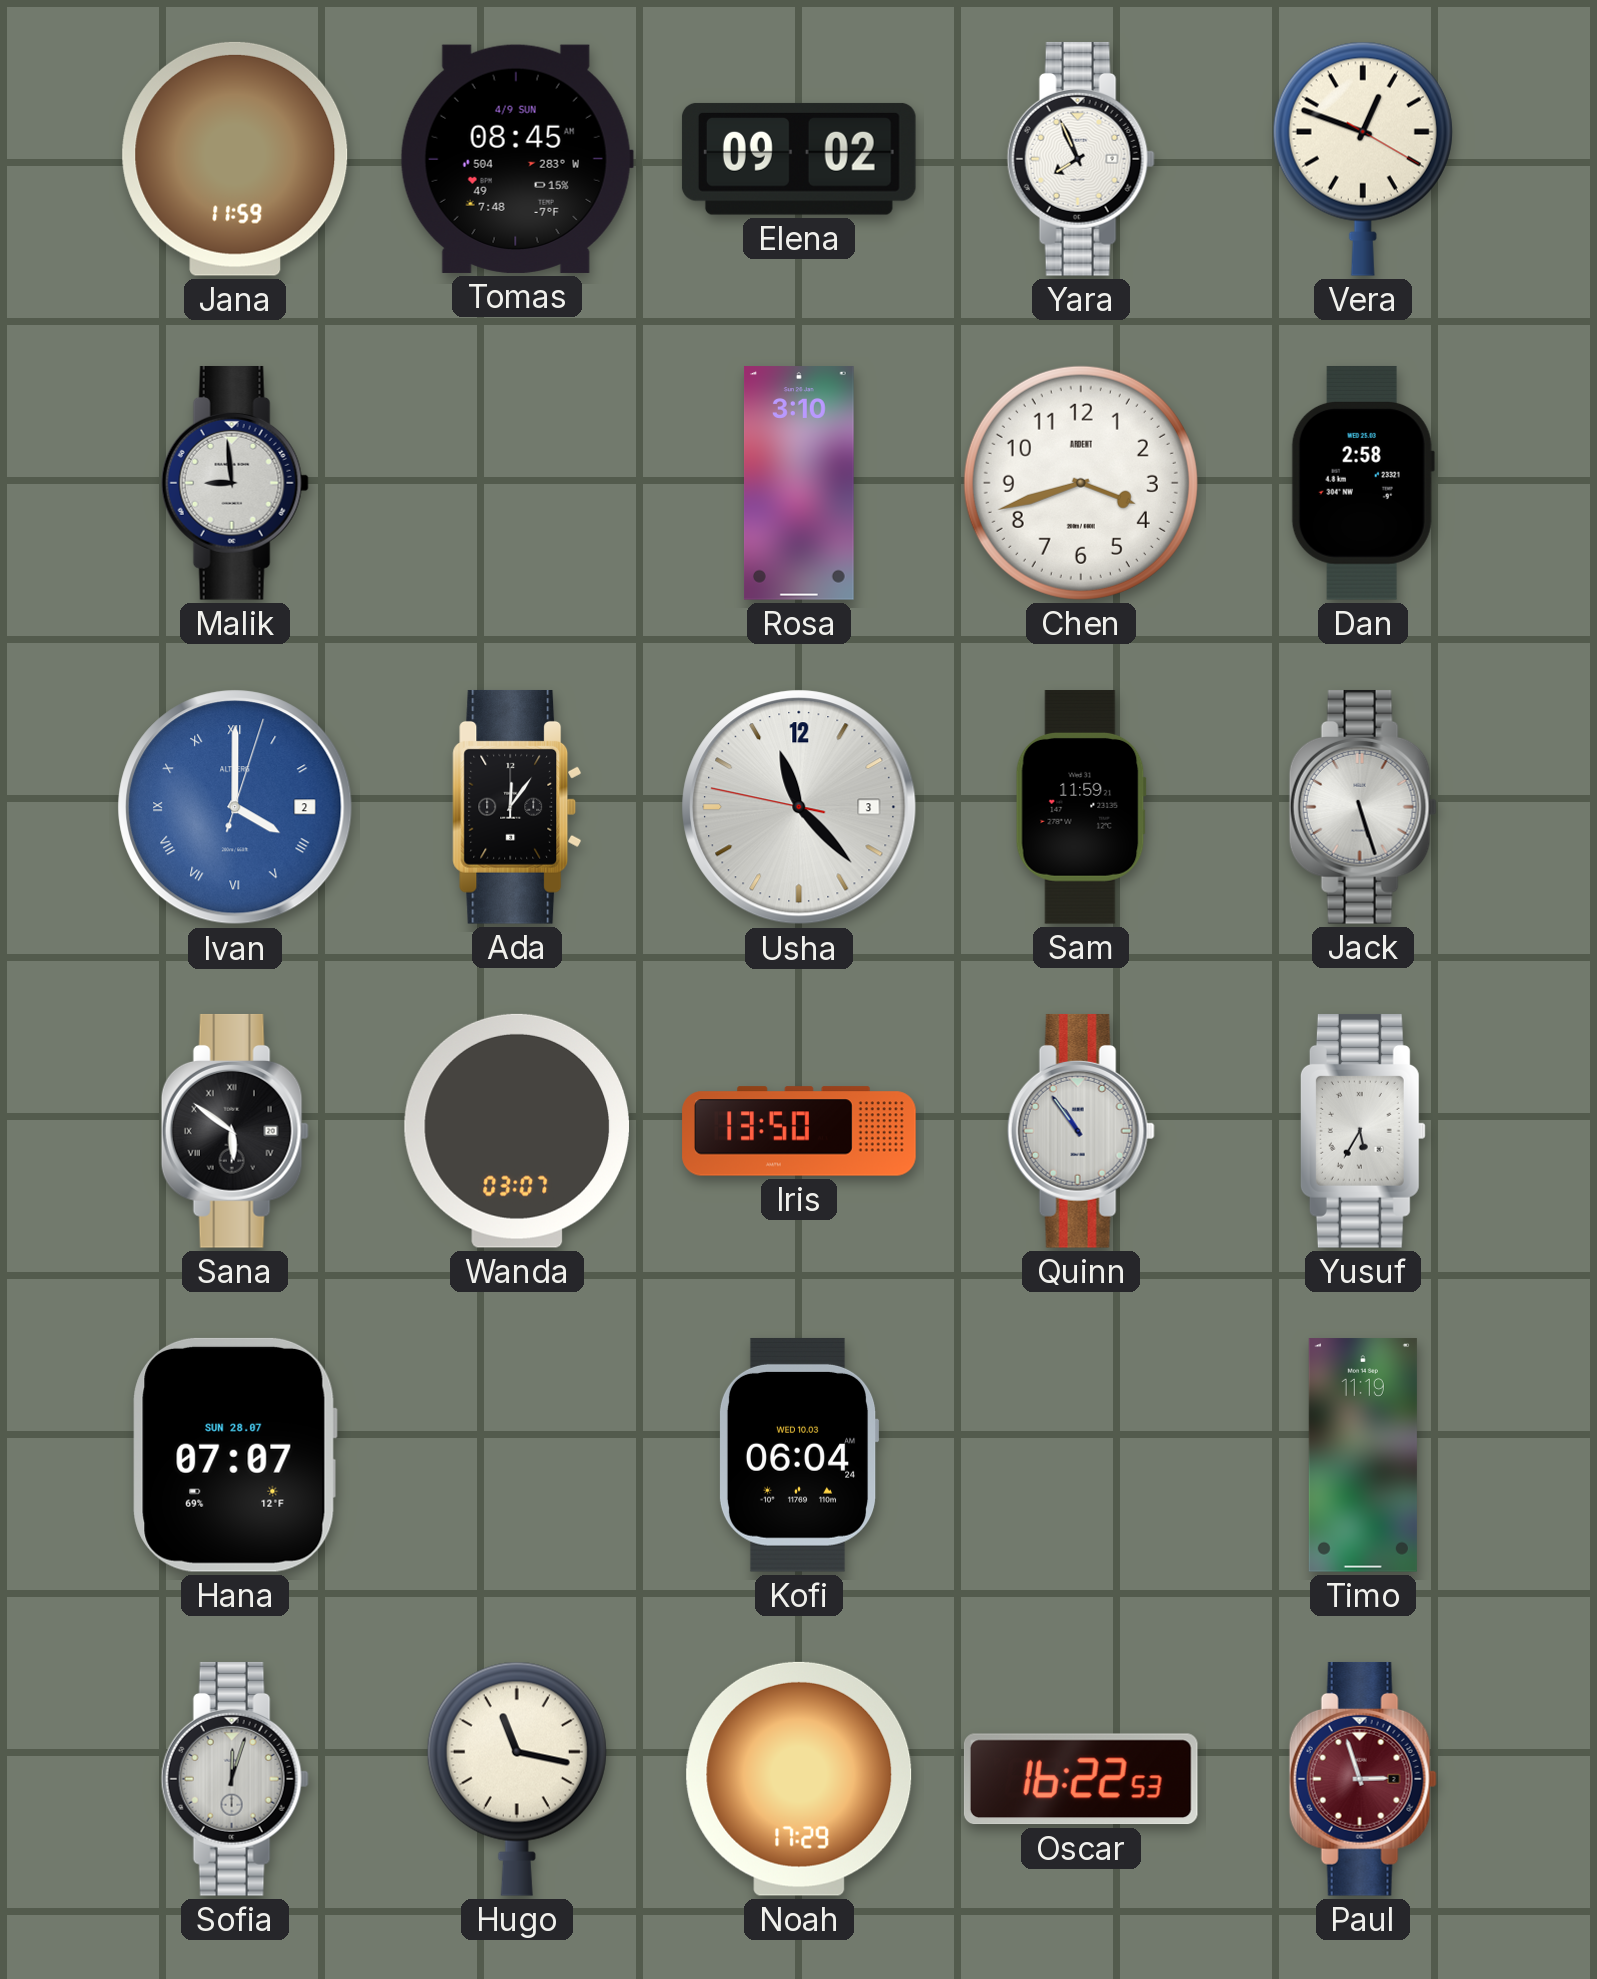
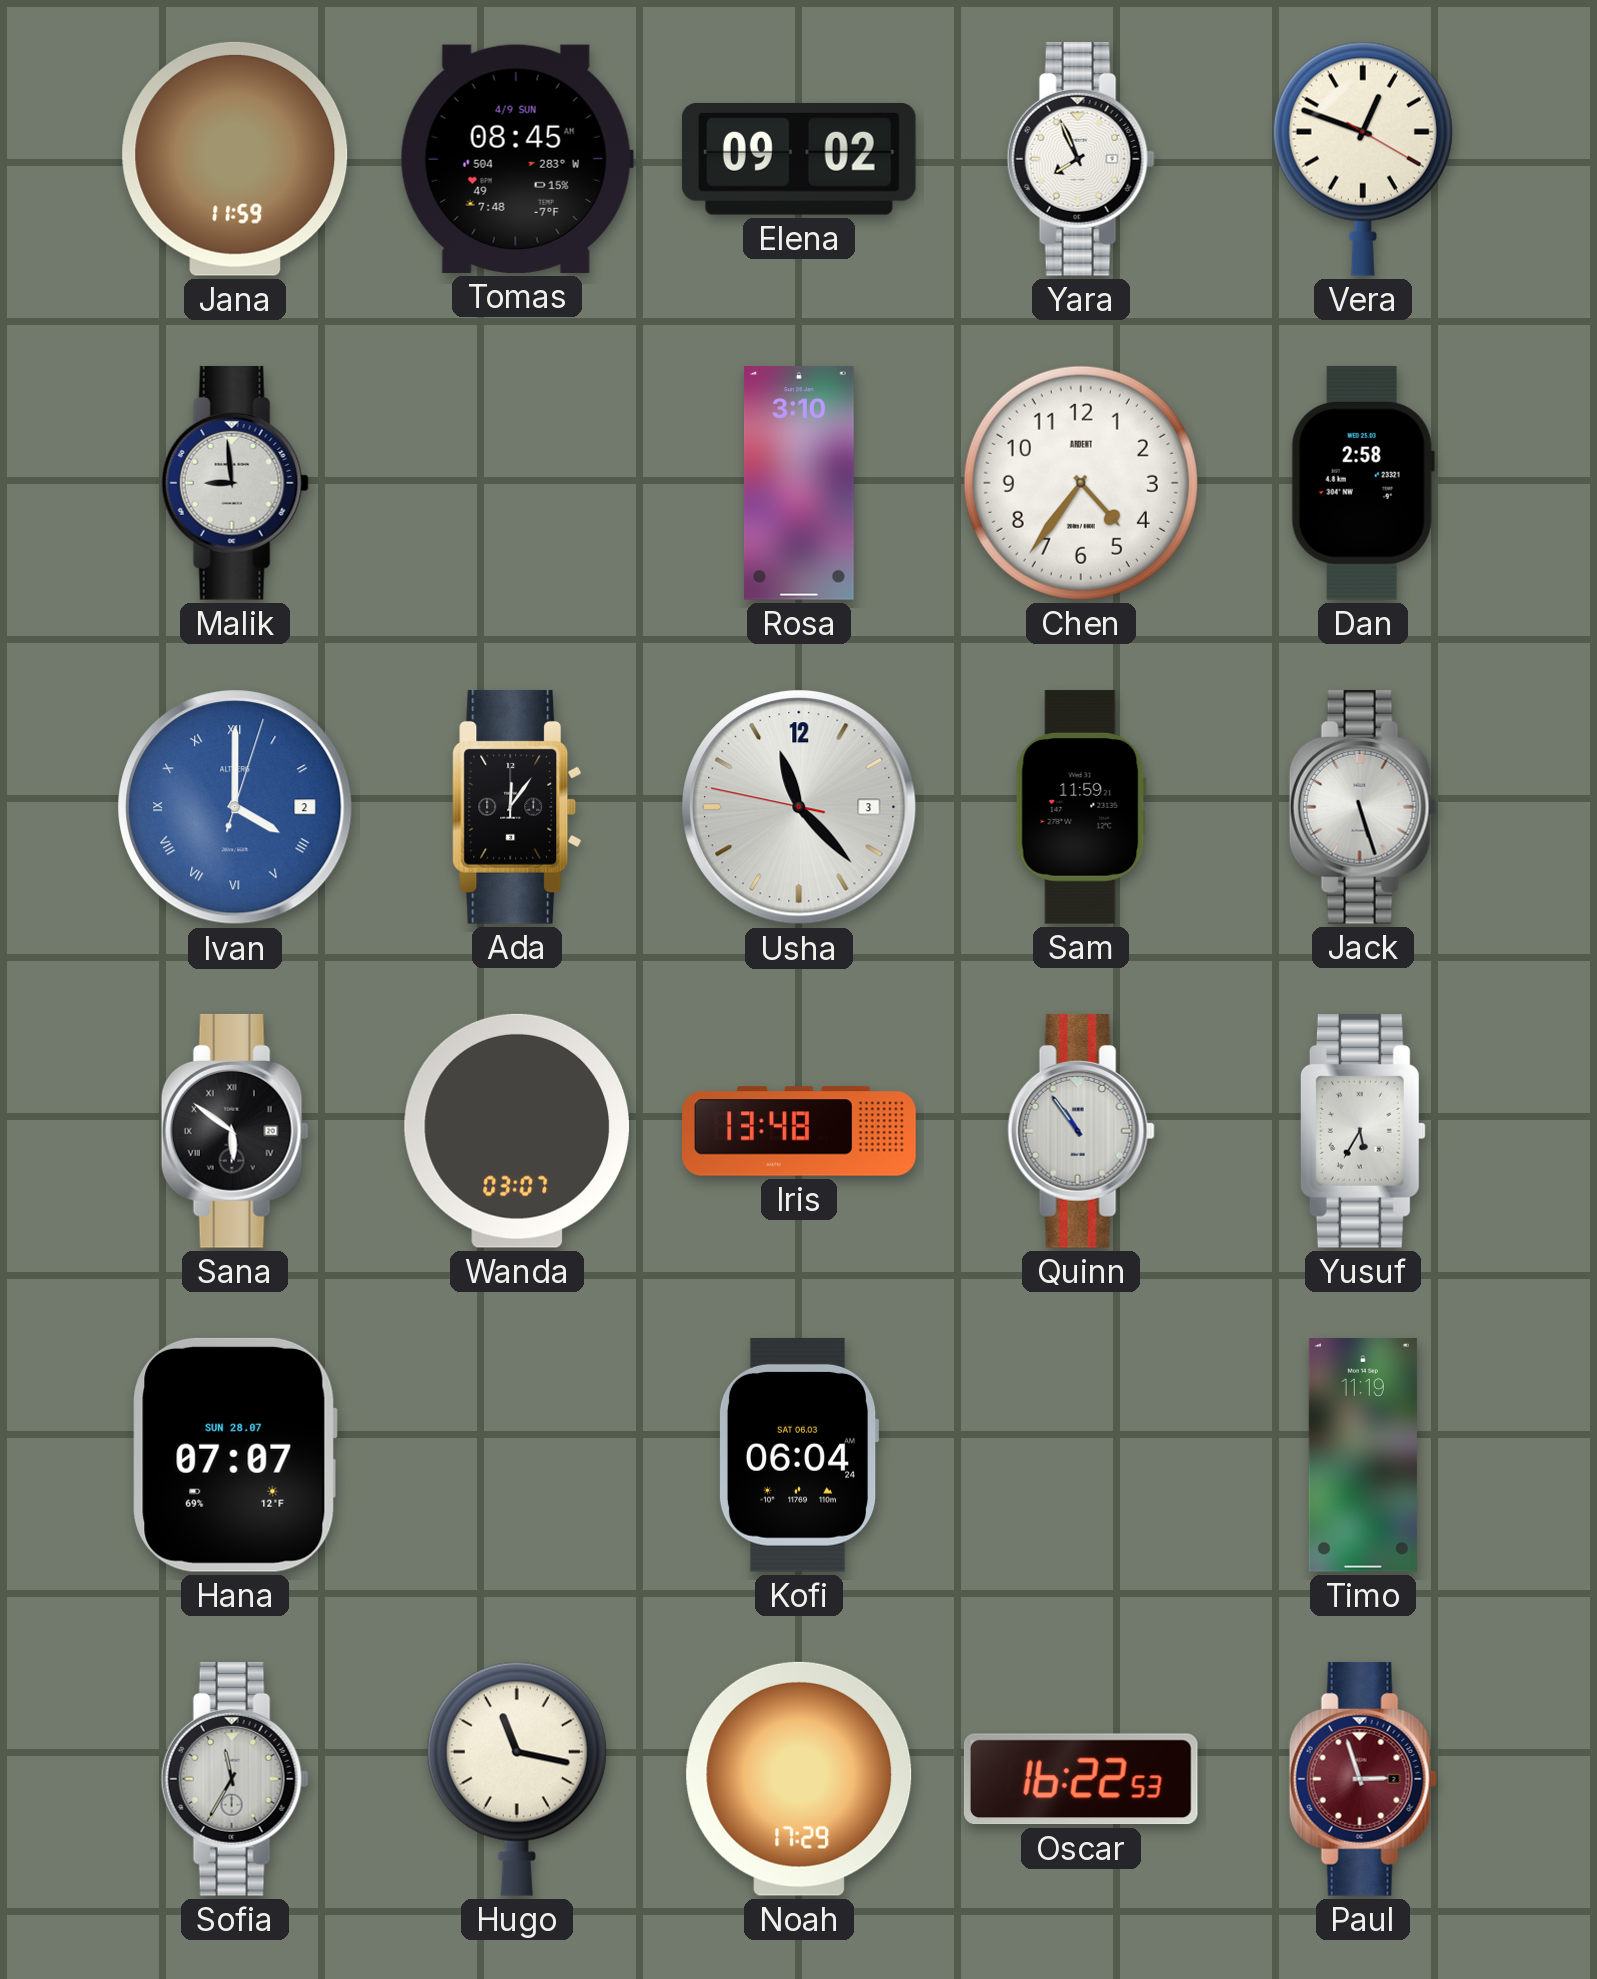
Chen: 3:42 -> 4:36
Iris: 13:50 -> 13:48
Kofi date: WED 10.03 -> SAT 06.03
Sofia: 12:03 -> 11:35
